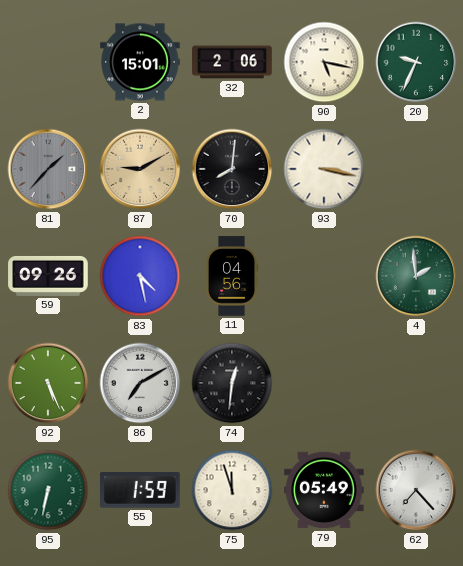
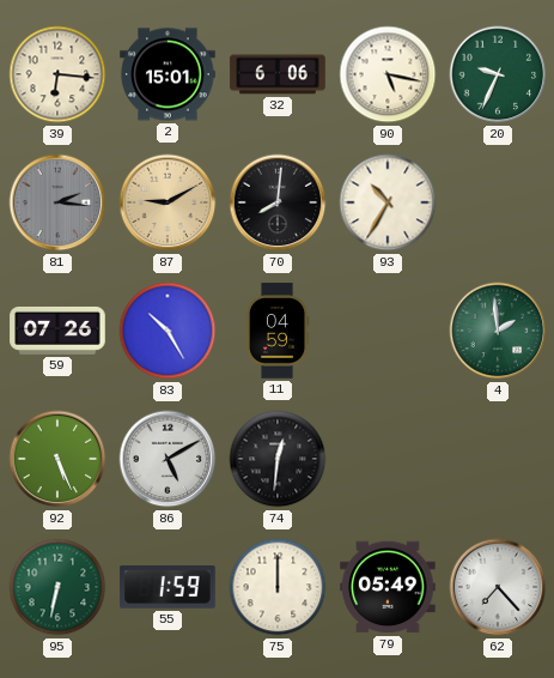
39: none -> 6:16
32: 2:06 -> 6:06
81: 1:37 -> 2:16
93: 3:17 -> 10:35
59: 09:26 -> 07:26
83: 4:28 -> 10:25
11: 04:56 -> 04:59
86: 7:10 -> 5:10
75: 11:57 -> 12:00
